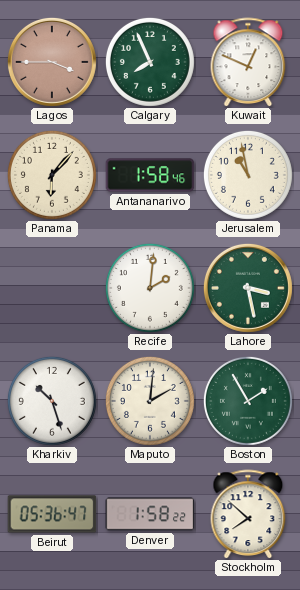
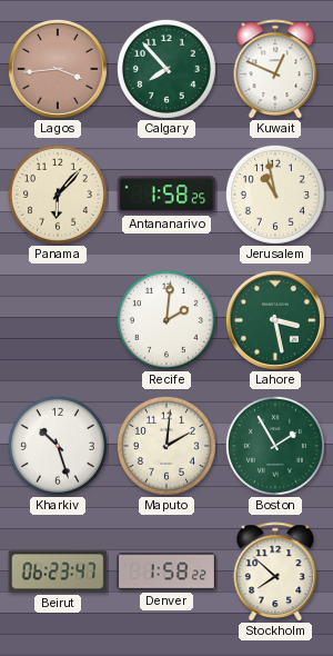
Lagos: 3:45 -> 3:44
Calgary: 7:56 -> 7:53
Antananarivo: 1:58:46 -> 1:58:25
Beirut: 05:36 -> 06:23
